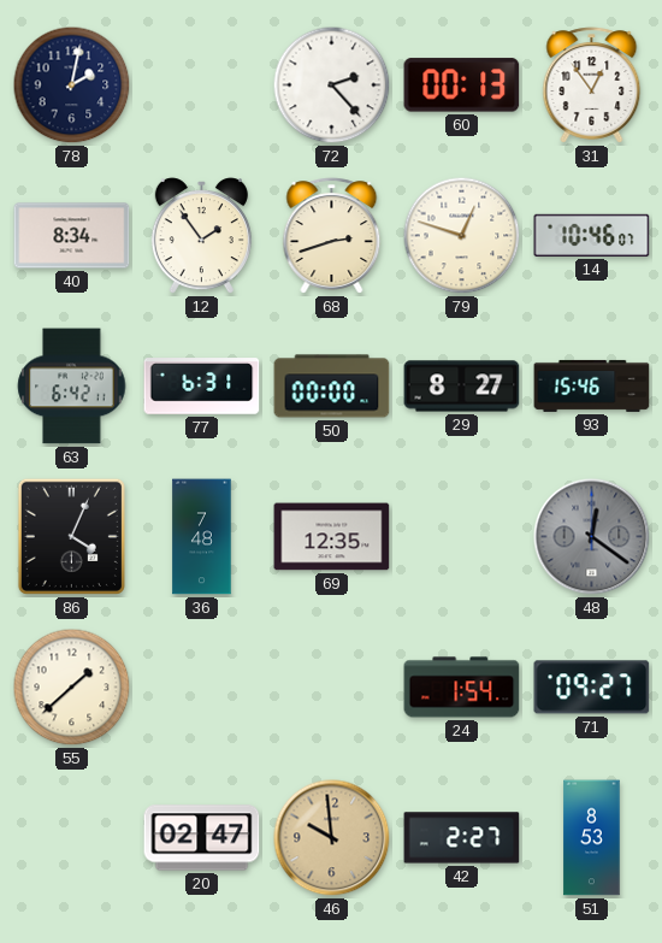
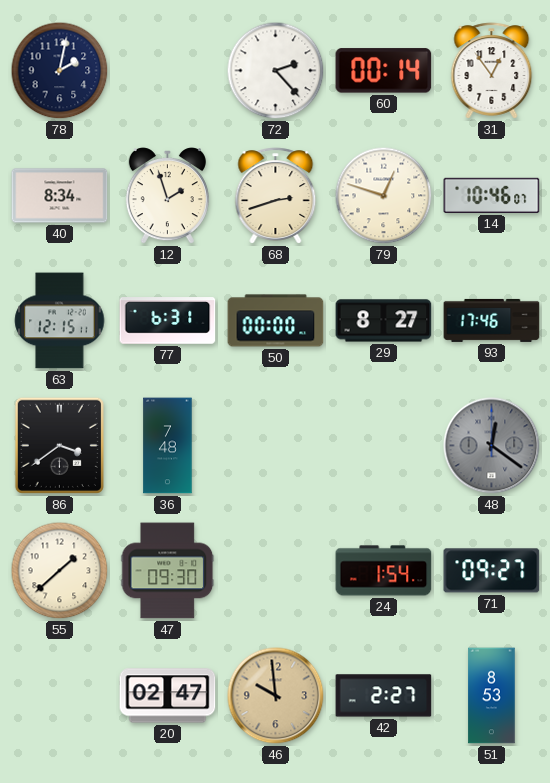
60: 00:13 -> 00:14
12: 1:54 -> 1:57
63: 6:42 -> 12:15
93: 15:46 -> 17:46
86: 4:04 -> 3:39
69: 12:35 -> none
47: none -> 09:30
